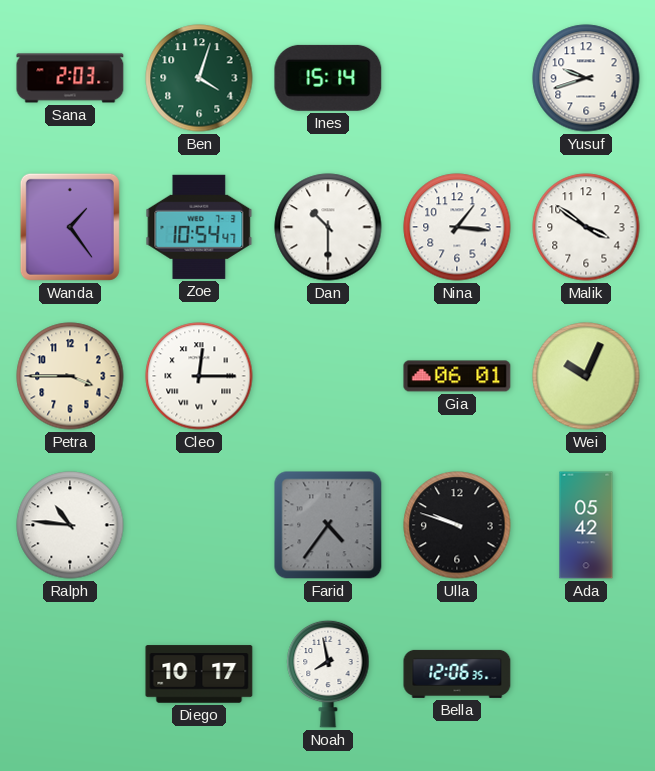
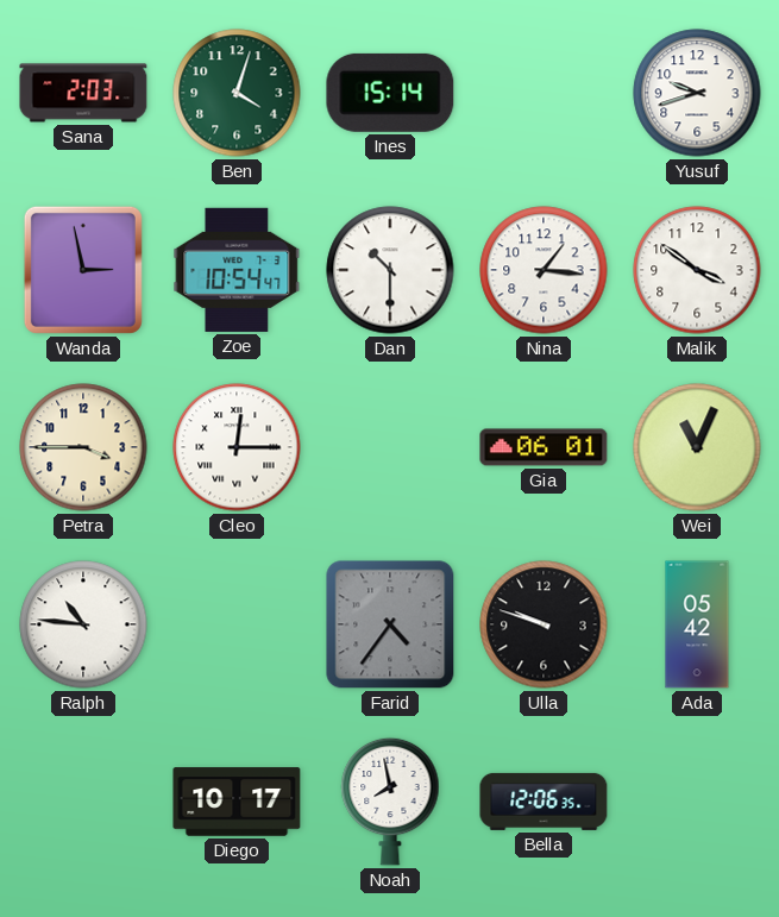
Wanda: 1:24 -> 2:58
Wei: 10:04 -> 11:04
